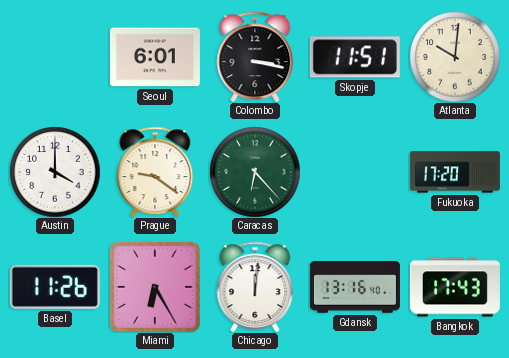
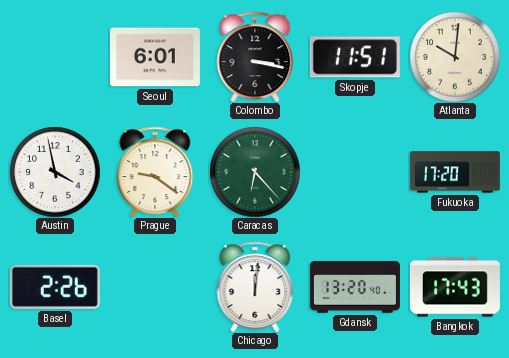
Austin: 4:00 -> 3:58
Basel: 11:26 -> 2:26
Miami: 6:25 -> none
Gdansk: 13:16 -> 13:20
